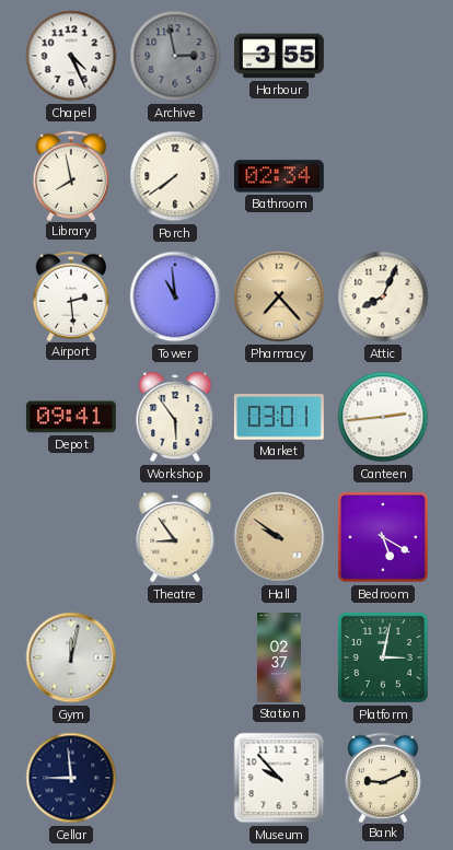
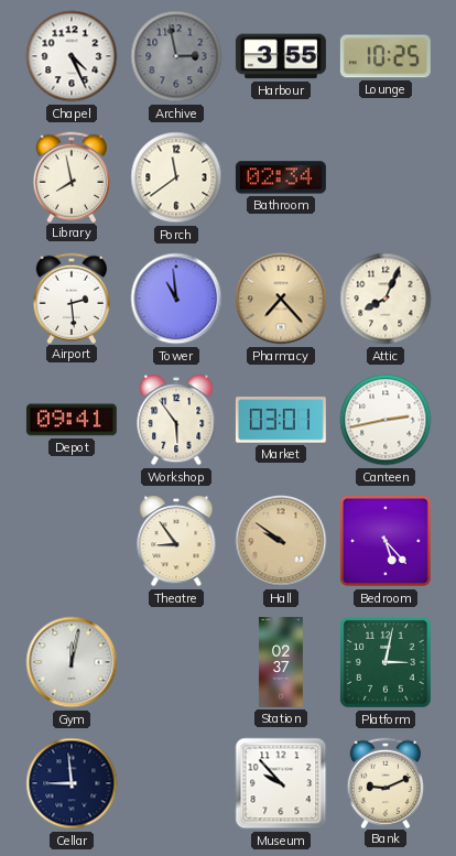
Lounge: none -> 10:25
Porch: 7:39 -> 11:39
Canteen: 2:44 -> 2:43
Bedroom: 5:20 -> 5:23
